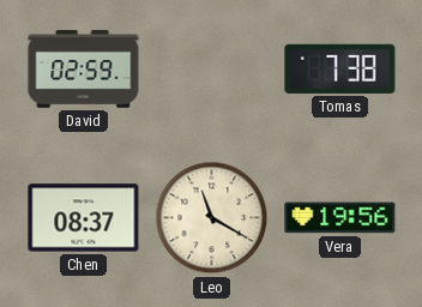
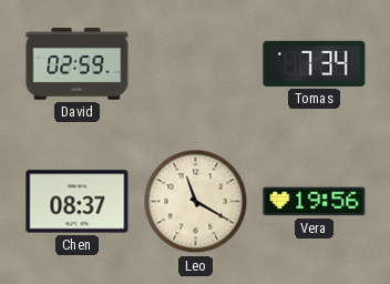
Tomas: 7:38 -> 7:34
